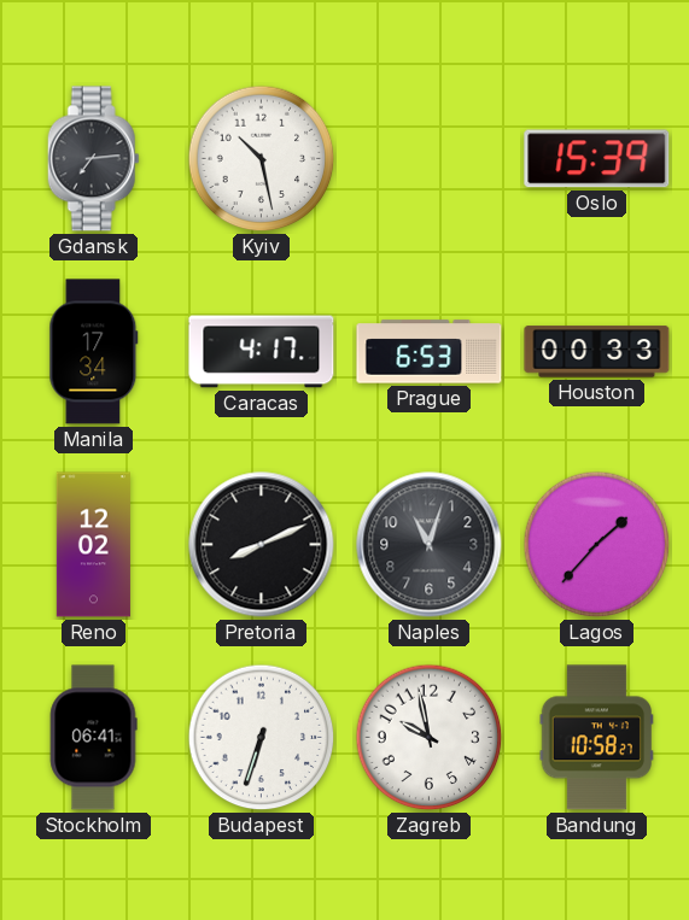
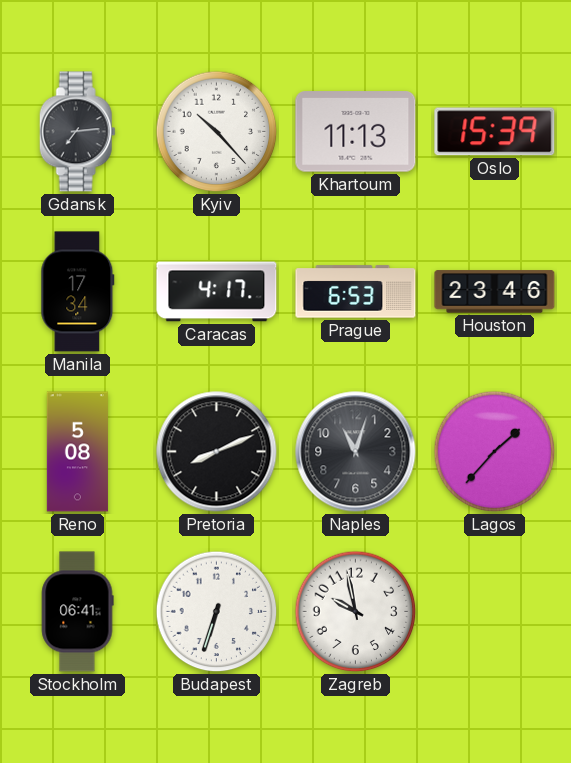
Kyiv: 10:28 -> 10:23
Khartoum: none -> 11:13
Houston: 00:33 -> 23:46
Reno: 12:02 -> 5:08
Bandung: 10:58 -> none
